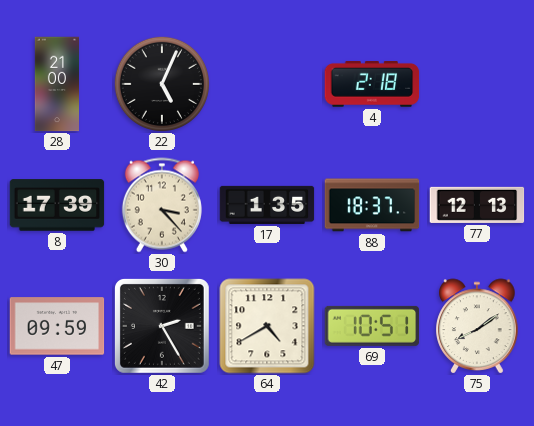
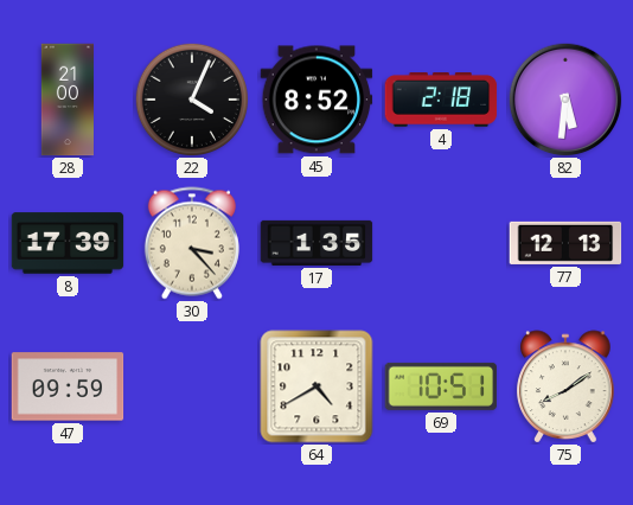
22: 5:04 -> 4:04
45: none -> 8:52
82: none -> 5:31
88: 18:37 -> none
42: 2:25 -> none
